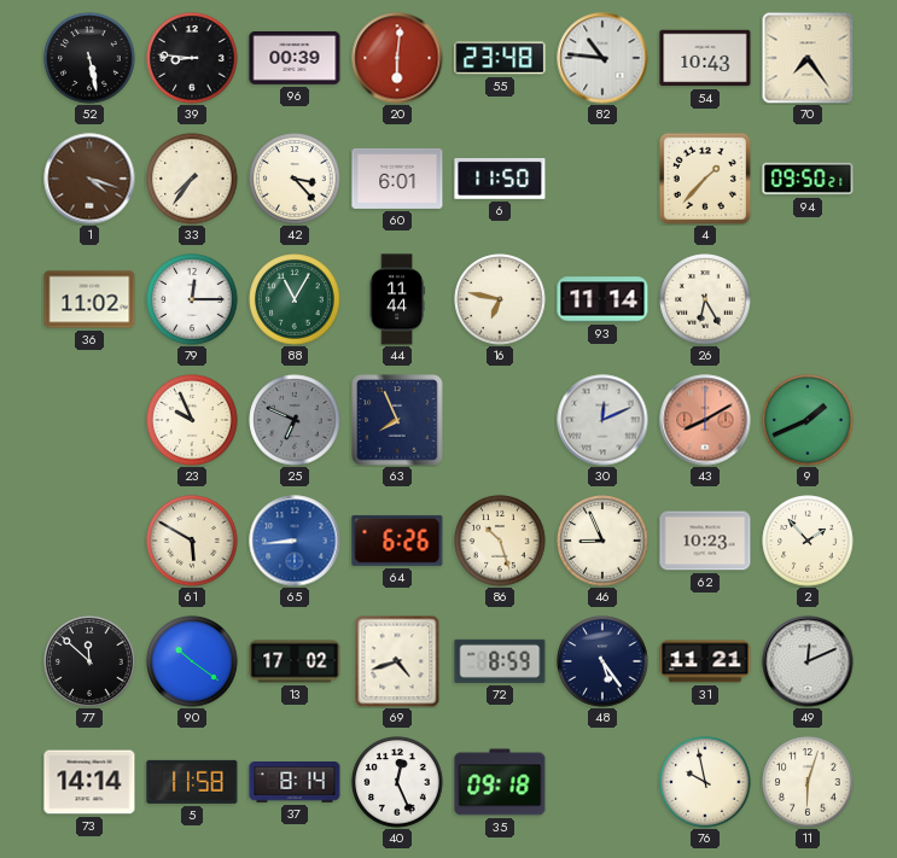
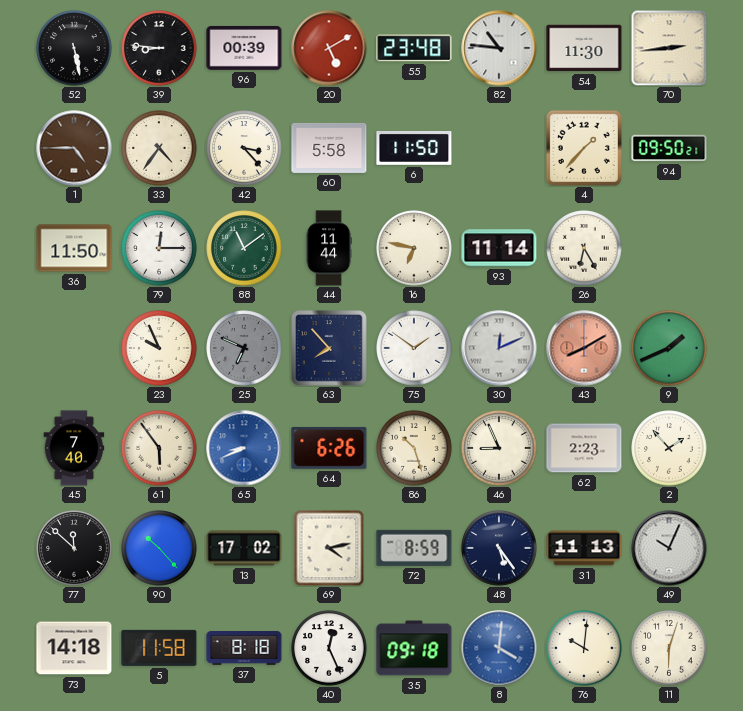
20: 6:01 -> 5:10
54: 10:43 -> 11:30
70: 7:24 -> 2:44
1: 4:18 -> 4:45
33: 7:36 -> 4:36
60: 6:01 -> 5:58
36: 11:02 -> 11:50
88: 11:05 -> 11:09
63: 7:56 -> 7:53
75: none -> 1:51
45: none -> 7:40
61: 5:50 -> 5:54
65: 8:44 -> 8:41
62: 10:23 -> 2:23
90: 10:21 -> 10:23
69: 4:42 -> 4:13
31: 11:21 -> 11:13
49: 12:11 -> 10:04
73: 14:14 -> 14:18
37: 8:14 -> 8:18
8: none -> 4:01
76: 9:58 -> 10:01
